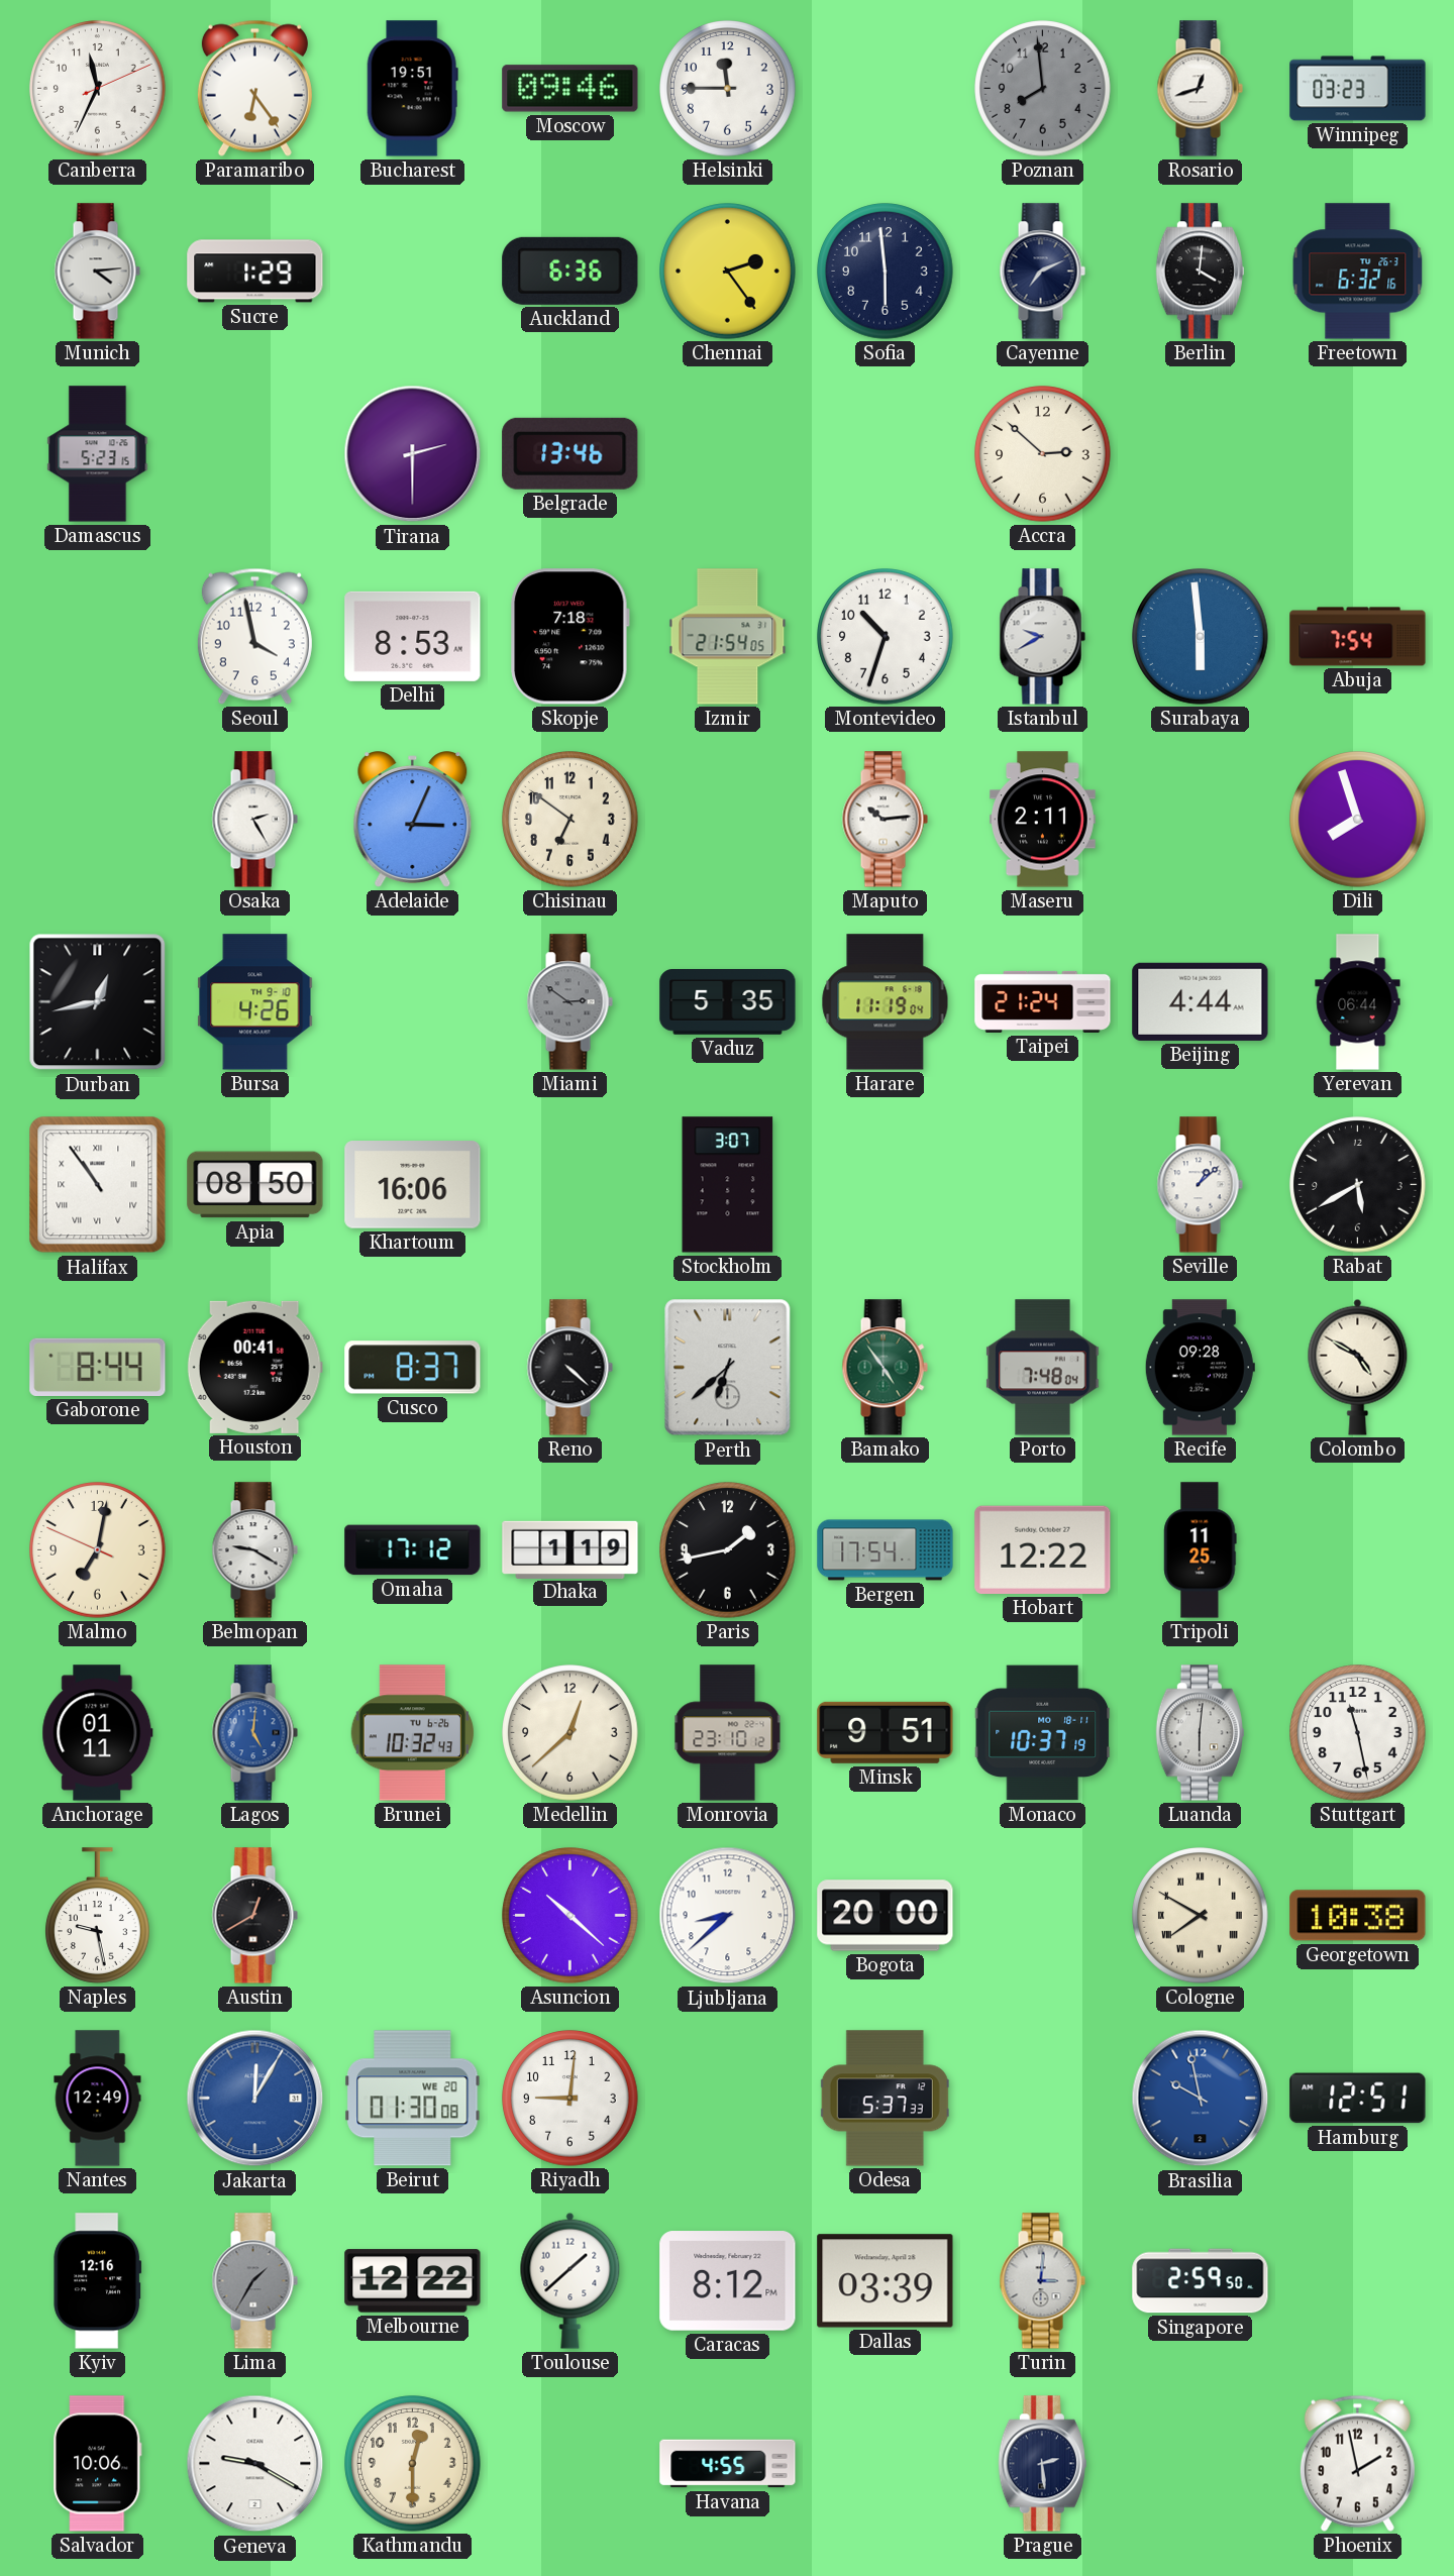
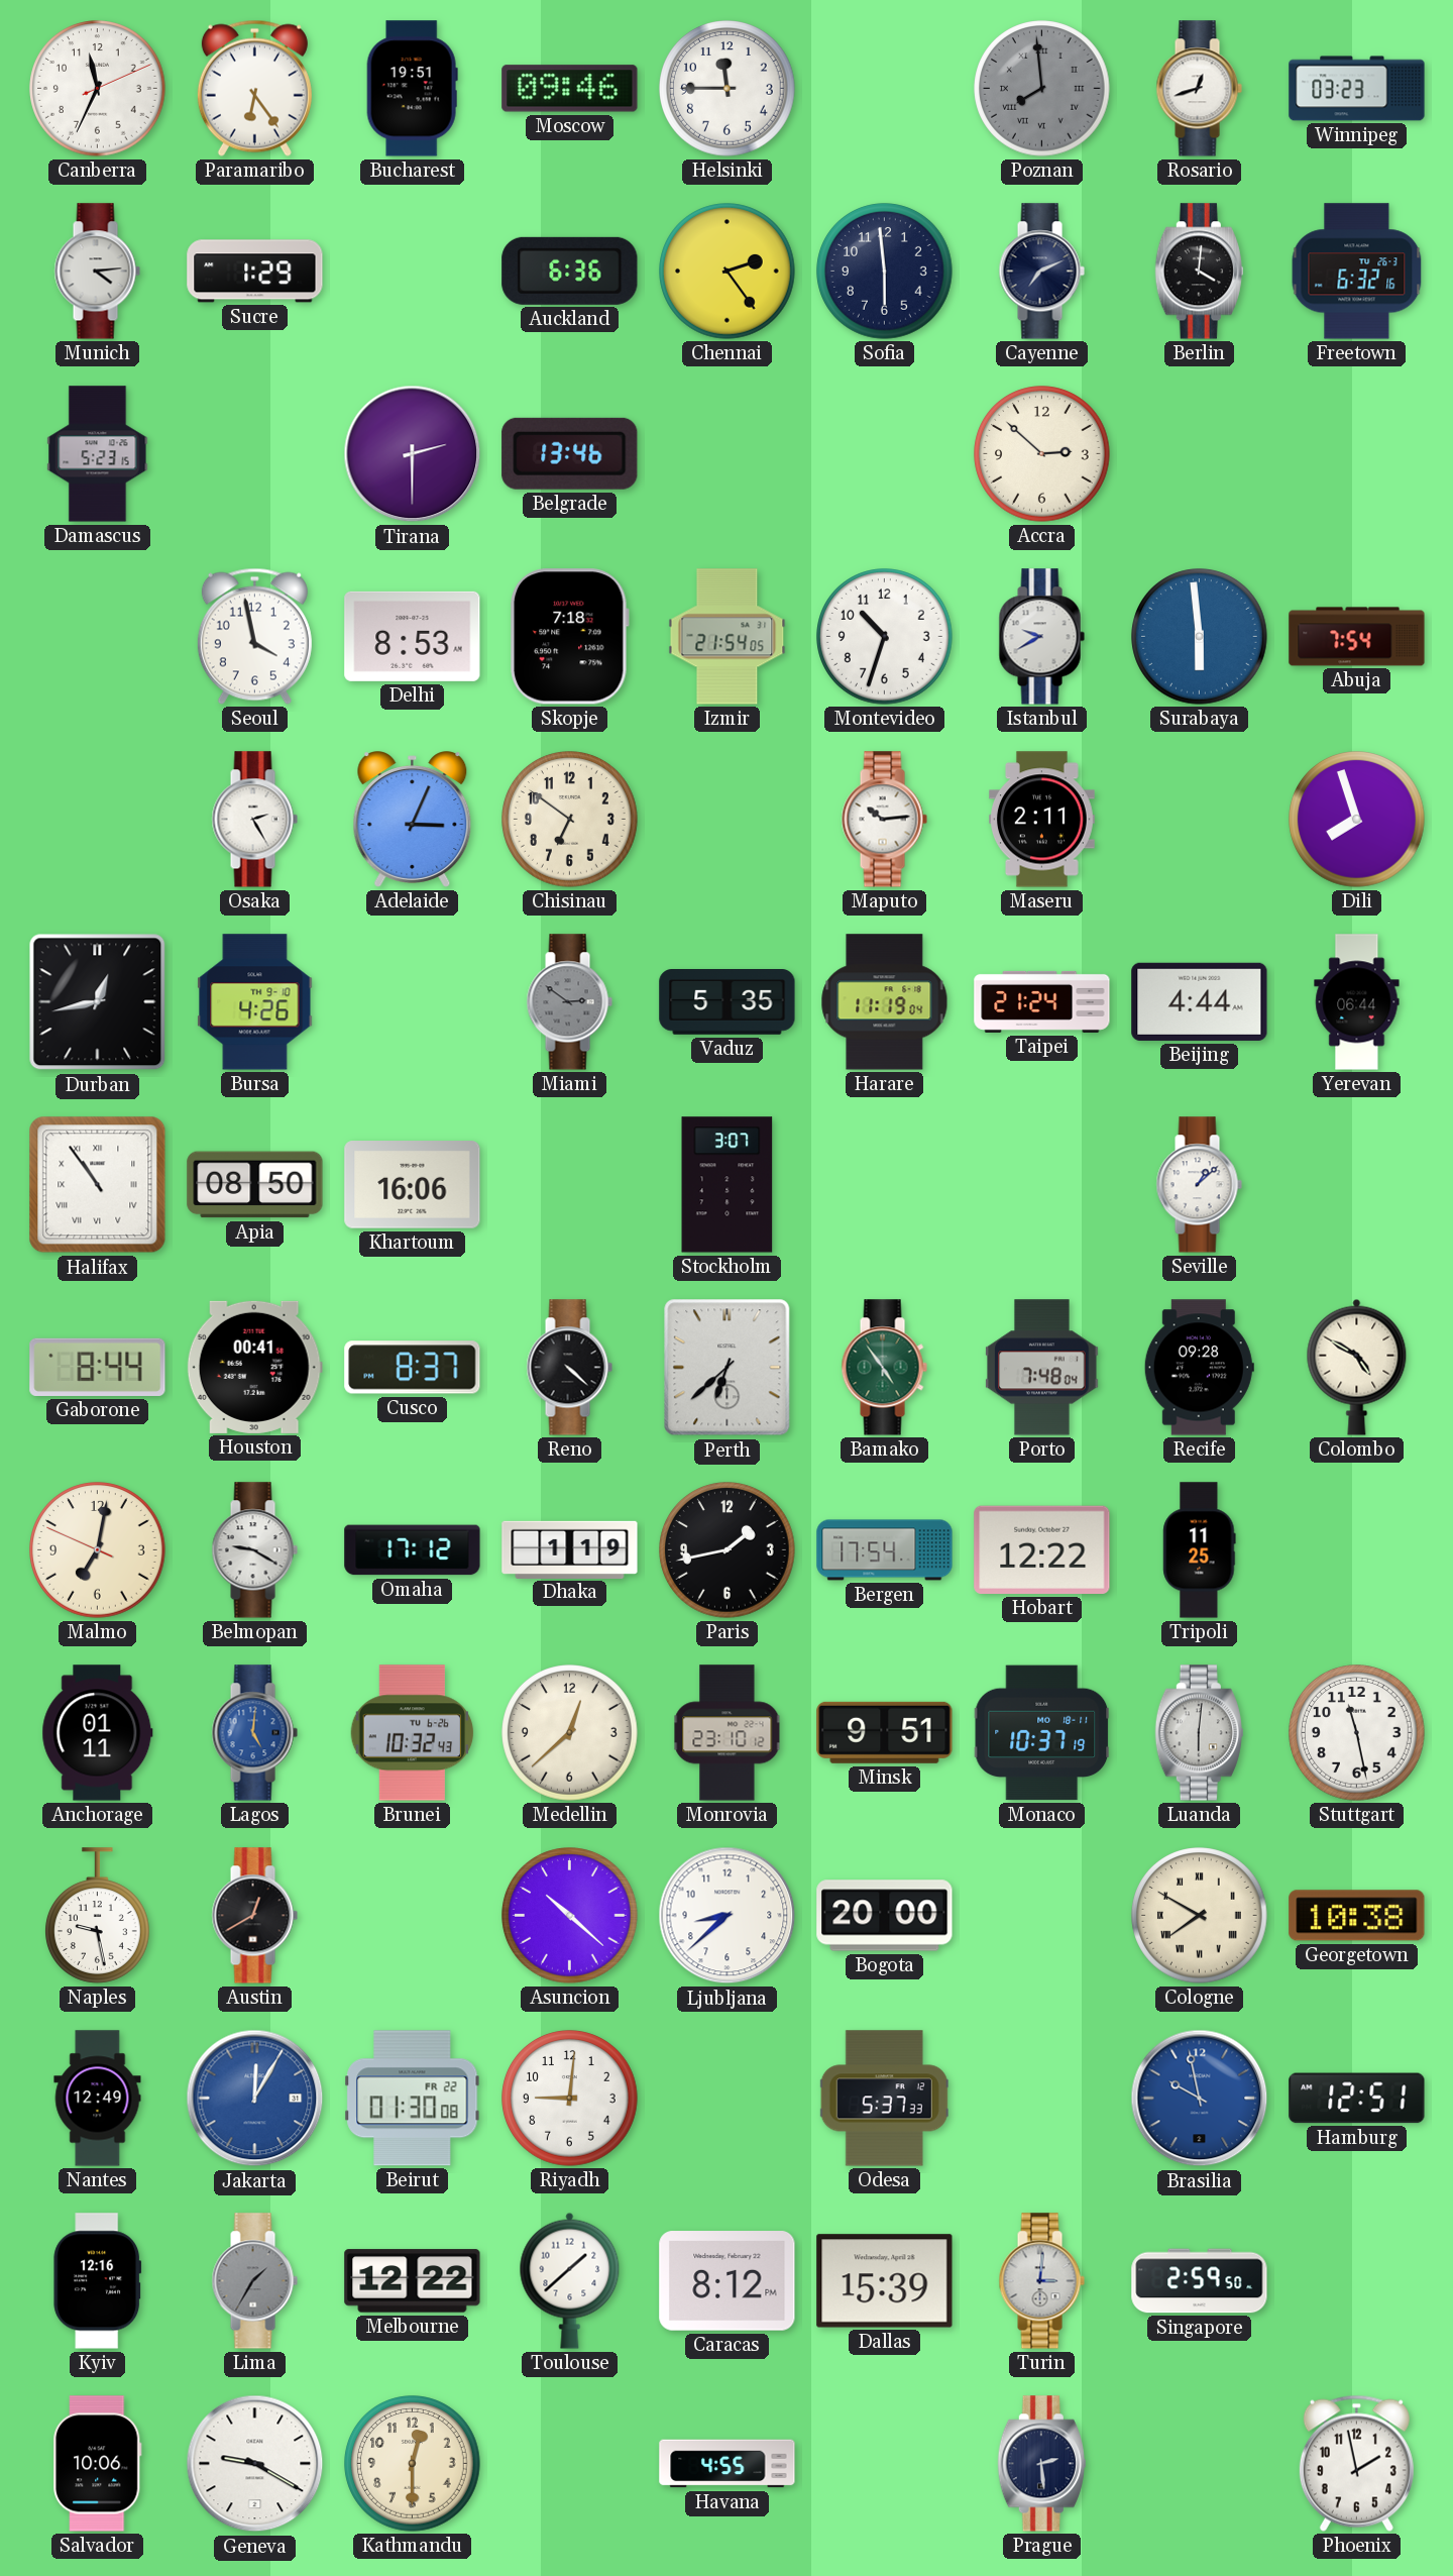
Poznan numerals: Arabic -> Roman
Rabat: 5:40 -> none
Beirut date: WE 20 -> FR 22
Dallas: 03:39 -> 15:39
